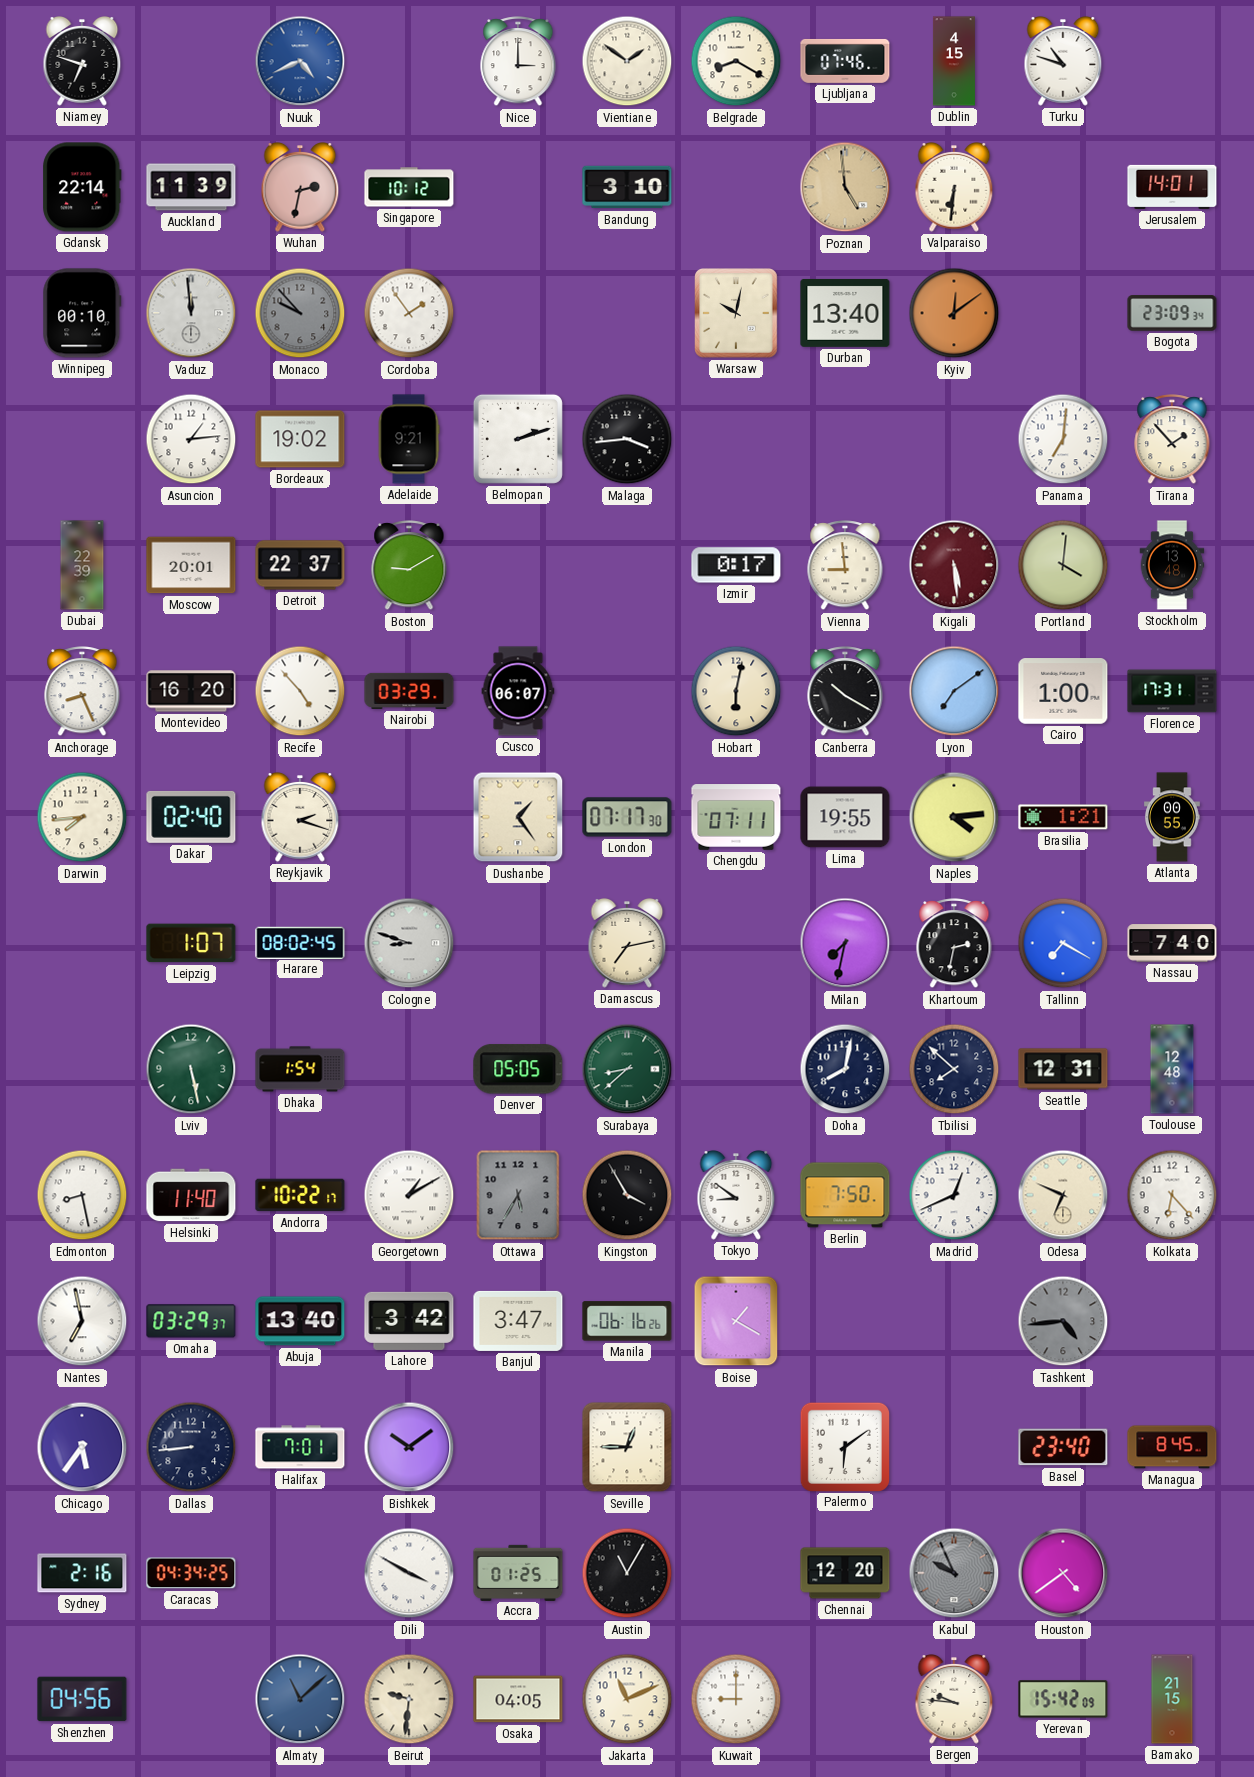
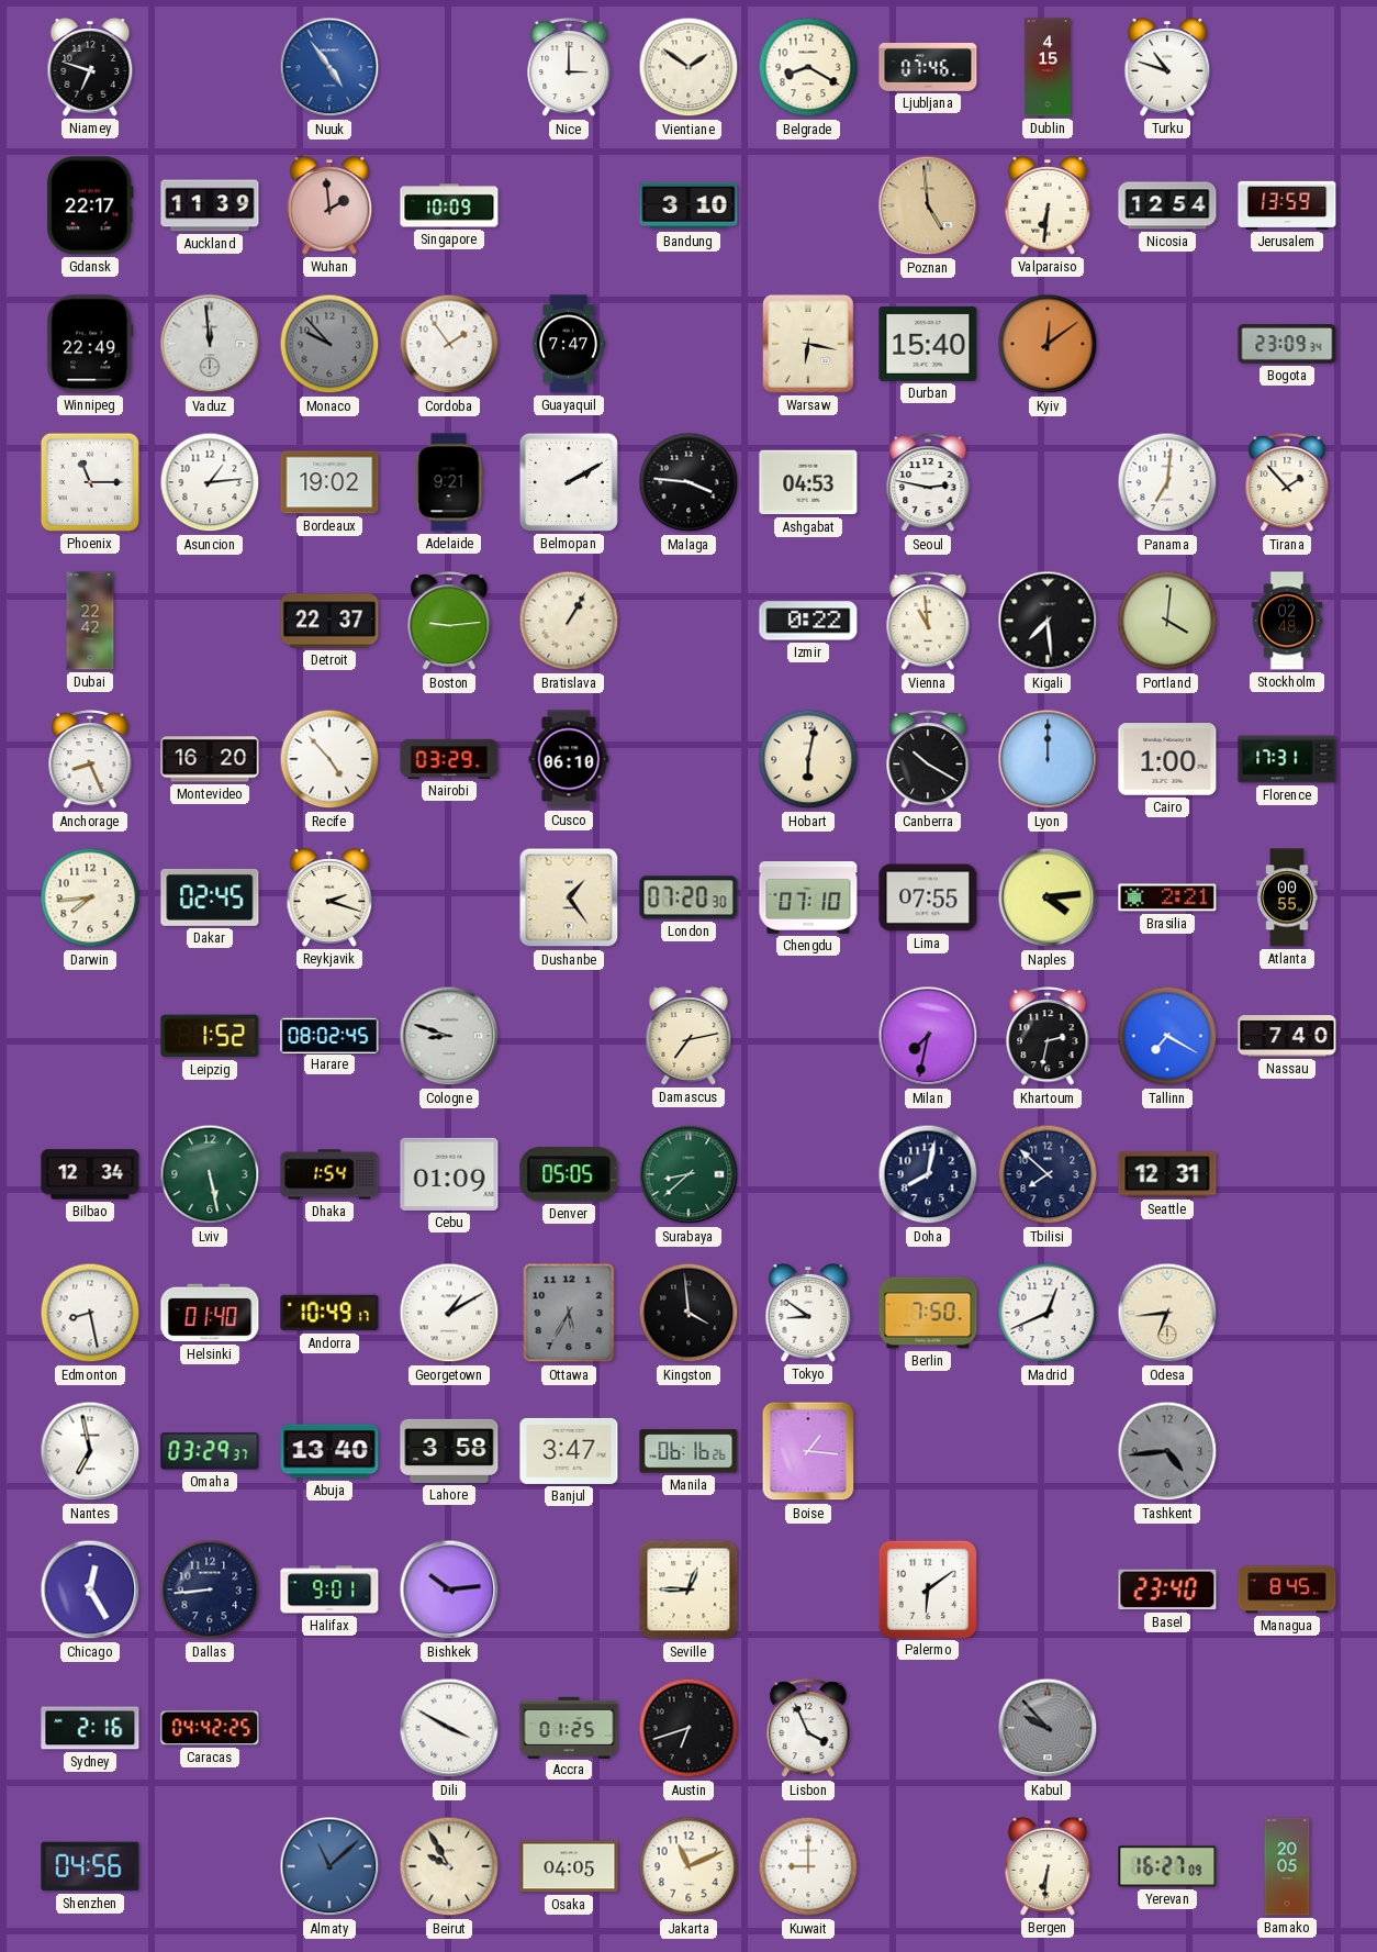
Nuuk: 4:41 -> 4:54
Gdansk: 22:14 -> 22:17
Wuhan: 2:32 -> 1:59
Singapore: 10:12 -> 10:09
Nicosia: none -> 12:54
Jerusalem: 14:01 -> 13:59
Winnipeg: 00:10 -> 22:49
Guayaquil: none -> 7:47
Warsaw: 10:02 -> 6:17
Durban: 13:40 -> 15:40
Phoenix: none -> 11:15
Belmopan: 2:12 -> 2:10
Malaga: 3:44 -> 3:46
Ashgabat: none -> 04:53
Seoul: none -> 2:47
Dubai: 22:39 -> 22:42
Moscow: 20:01 -> none
Boston: 9:10 -> 9:14
Bratislava: none -> 1:05
Izmir: 0:17 -> 0:22
Vienna: 8:59 -> 10:59
Kigali: 5:29 -> 7:29
Kigali dial: burgundy -> black
Stockholm: 13:48 -> 02:48
Cusco: 06:07 -> 06:10
Lyon: 7:09 -> 12:00
Dakar: 02:40 -> 02:45
London: 07:17 -> 07:20
Chengdu: 07:11 -> 07:10
Lima: 19:55 -> 07:55
Brasilia: 1:21 -> 2:21
Leipzig: 1:07 -> 1:52
Bilbao: none -> 12:34
Cebu: none -> 01:09
Toulouse: 12:48 -> none
Helsinki: 11:40 -> 01:40
Andorra: 10:22 -> 10:49
Kingston: 3:55 -> 3:59
Odesa: 6:49 -> 6:44
Kolkata: 6:23 -> none
Lahore: 3:42 -> 3:58
Boise: 1:20 -> 1:16
Chicago: 5:36 -> 12:25
Halifax: 7:01 -> 9:01
Bishkek: 10:09 -> 10:14
Caracas: 04:34 -> 04:42
Austin: 11:05 -> 6:42
Lisbon: none -> 3:56
Chennai: 12:20 -> none
Kabul: 9:56 -> 9:53
Houston: 4:39 -> none
Beirut: 9:31 -> 9:55
Bergen: 9:46 -> 6:31
Yerevan: 15:42 -> 16:27
Bamako: 21:15 -> 20:05
